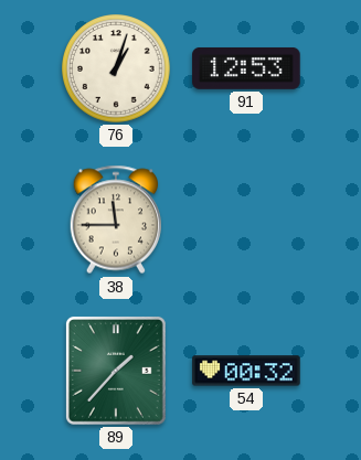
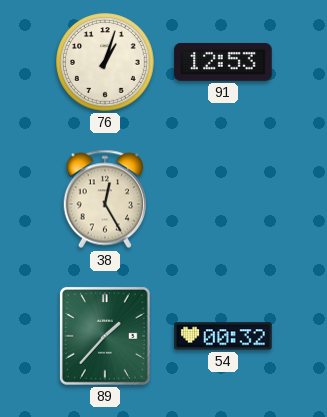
38: 11:45 -> 12:25
